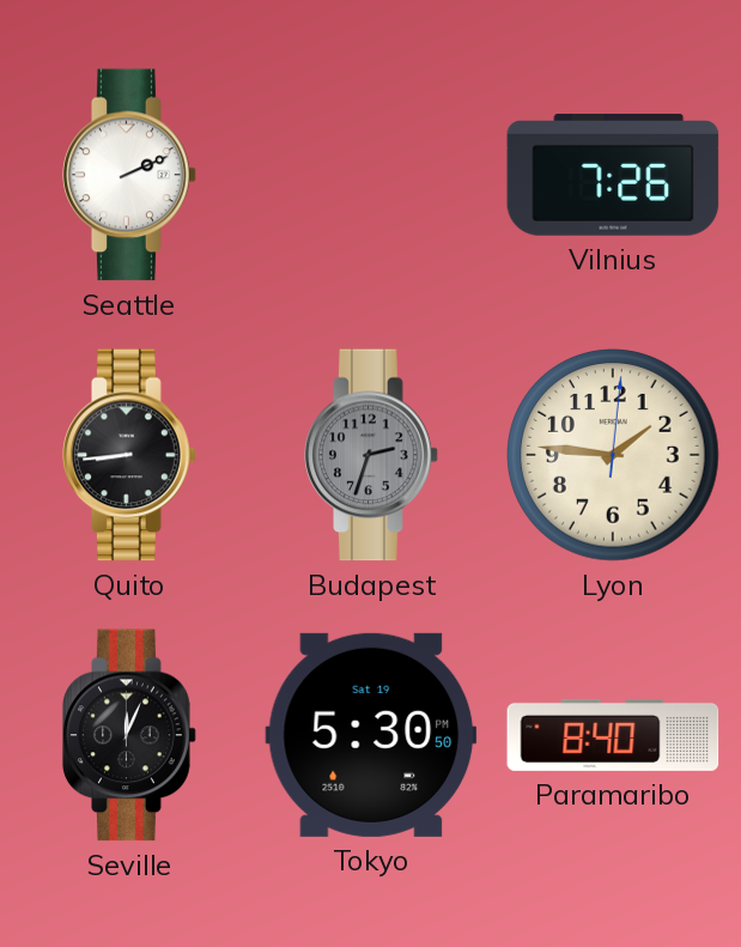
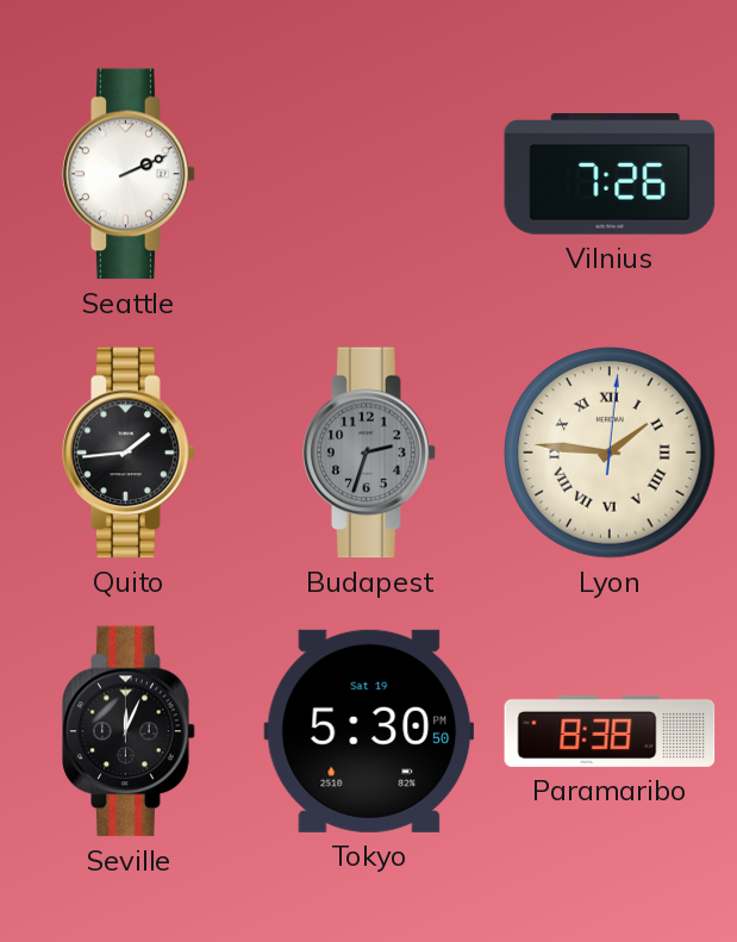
Quito: 8:44 -> 1:44
Lyon numerals: Arabic -> Roman
Paramaribo: 8:40 -> 8:38
